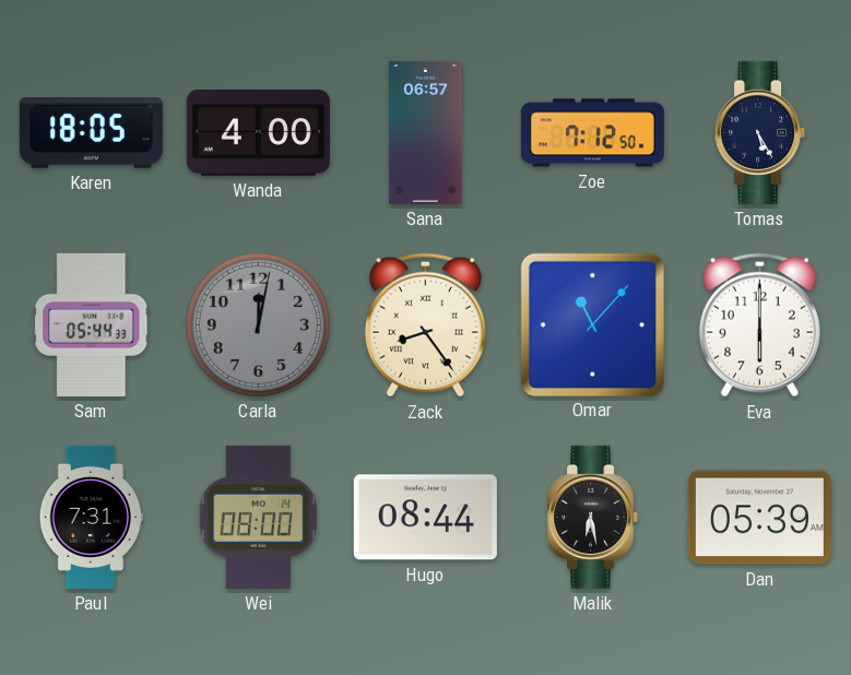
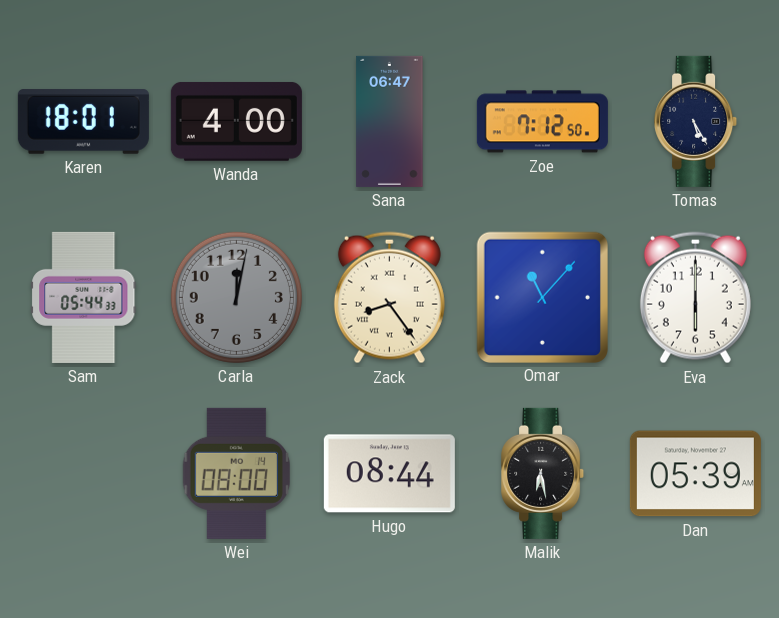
Karen: 18:05 -> 18:01
Sana: 06:57 -> 06:47
Paul: 7:31 -> none
